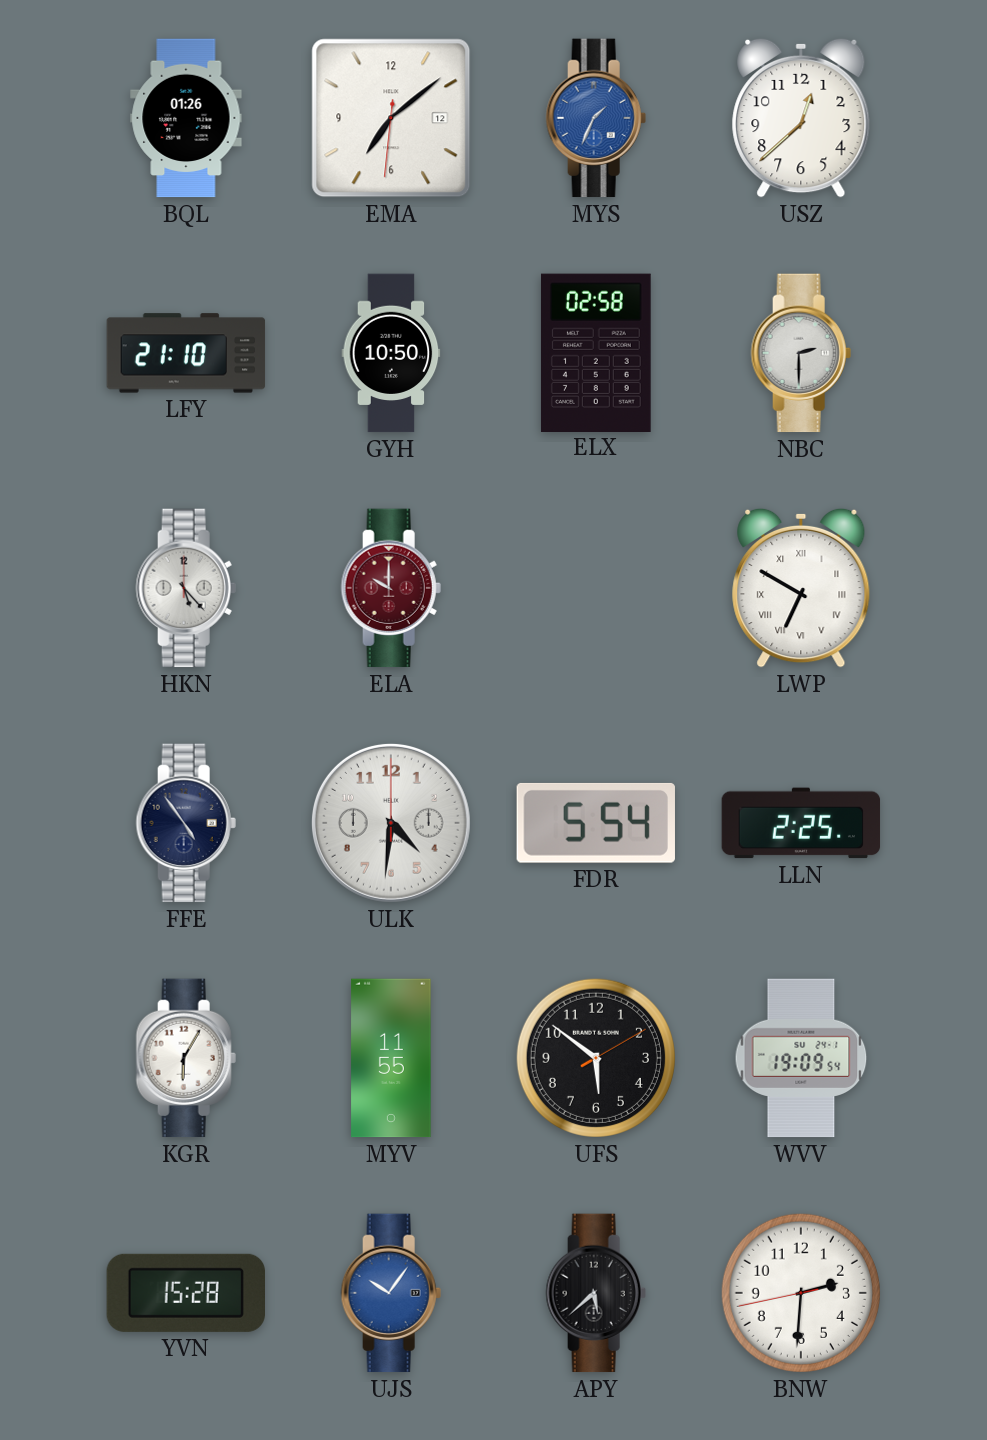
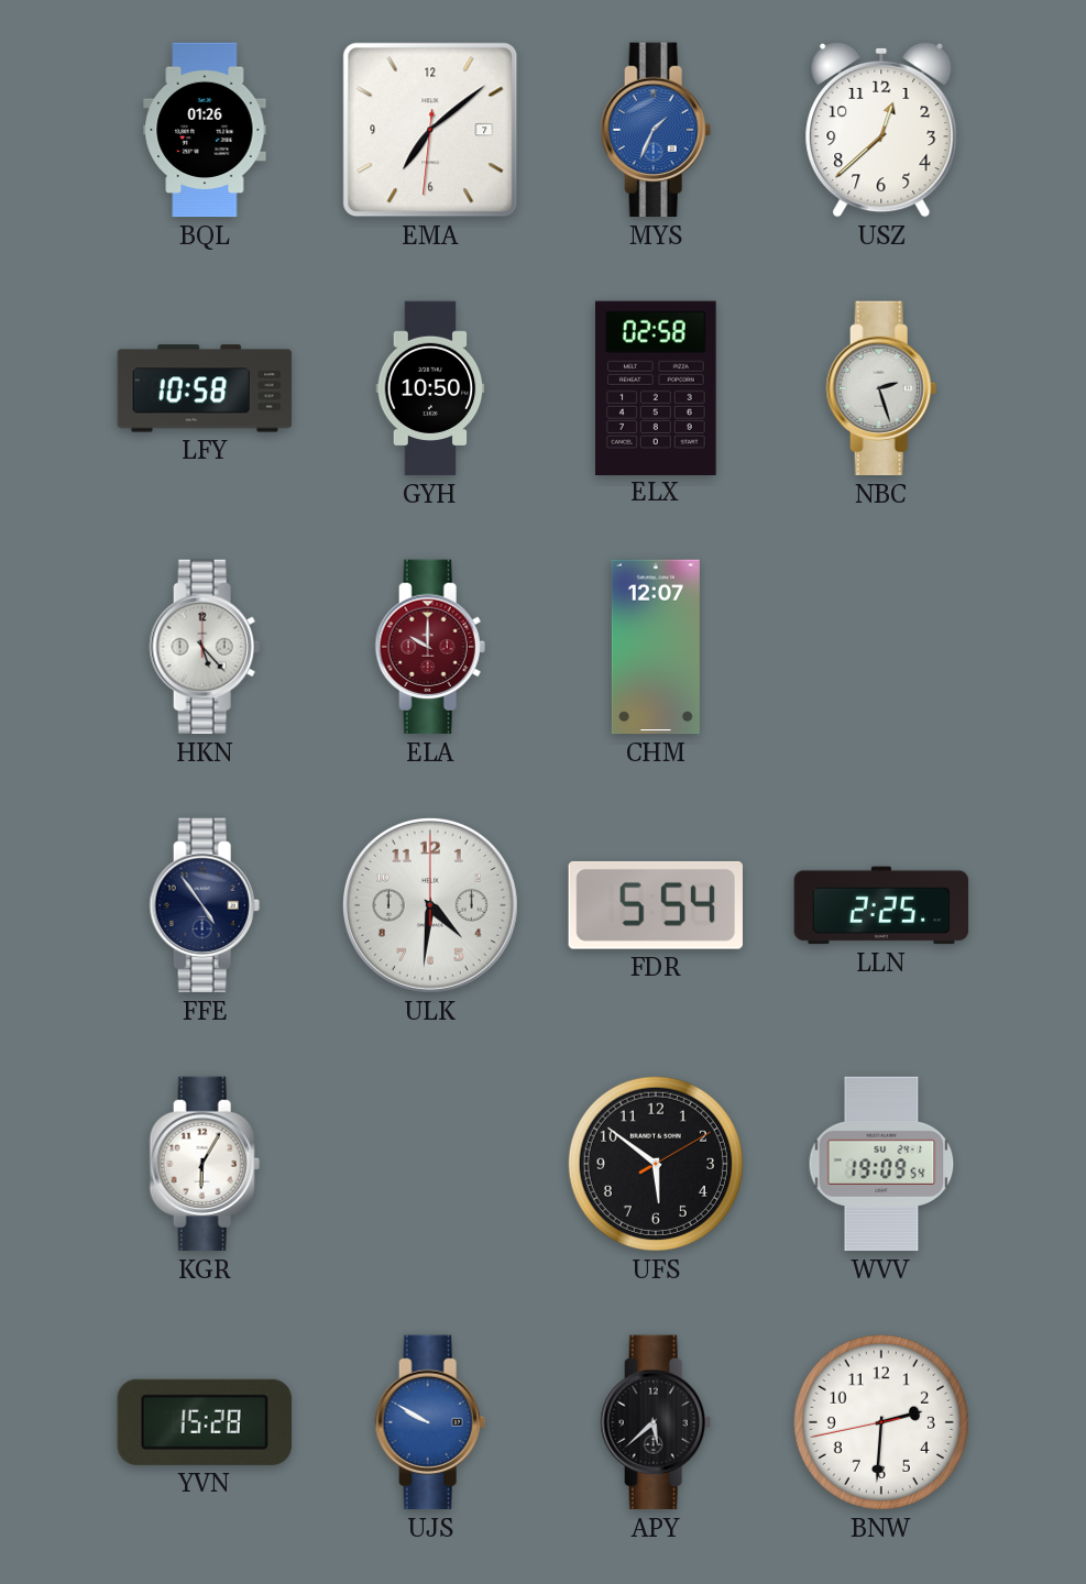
EMA date: 12 -> 7
LFY: 21:10 -> 10:58
NBC: 2:30 -> 2:27
CHM: none -> 12:07
LWP: 6:50 -> none
MYV: 11:55 -> none
UJS: 10:06 -> 9:50
